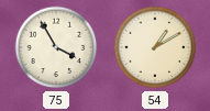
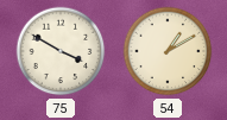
75: 3:55 -> 3:50
